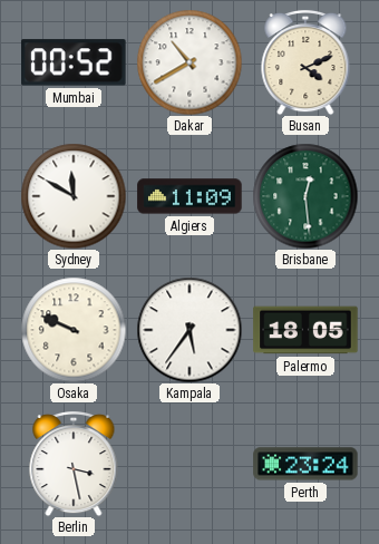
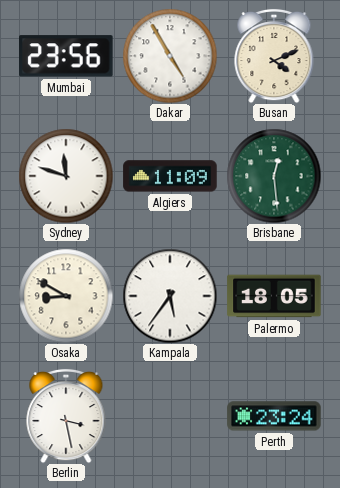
Mumbai: 00:52 -> 23:56
Dakar: 10:40 -> 4:55
Sydney: 11:50 -> 11:48
Osaka: 9:49 -> 8:50
